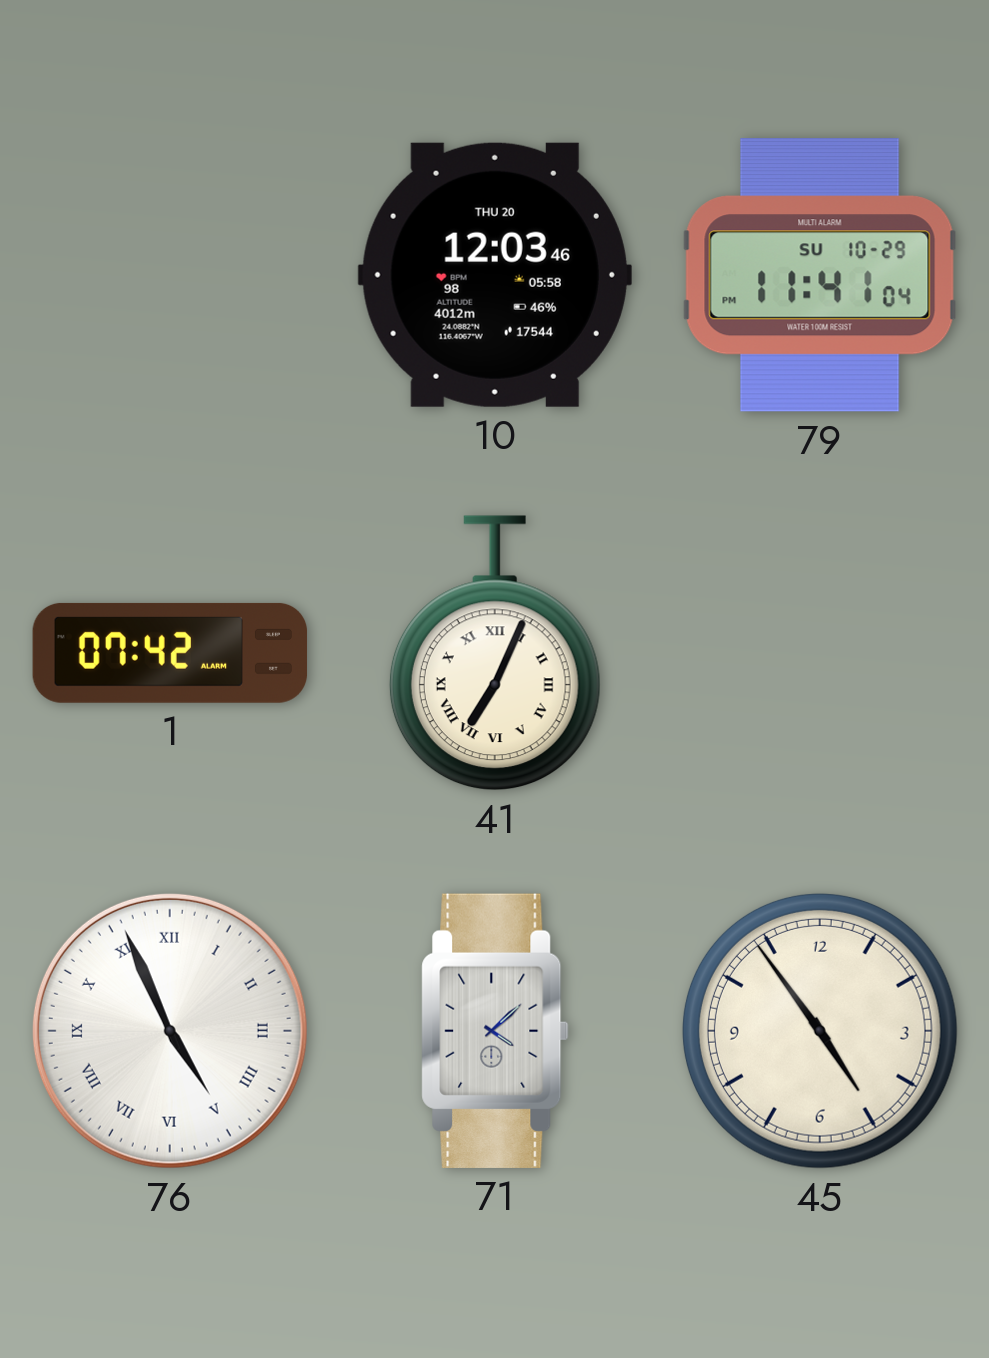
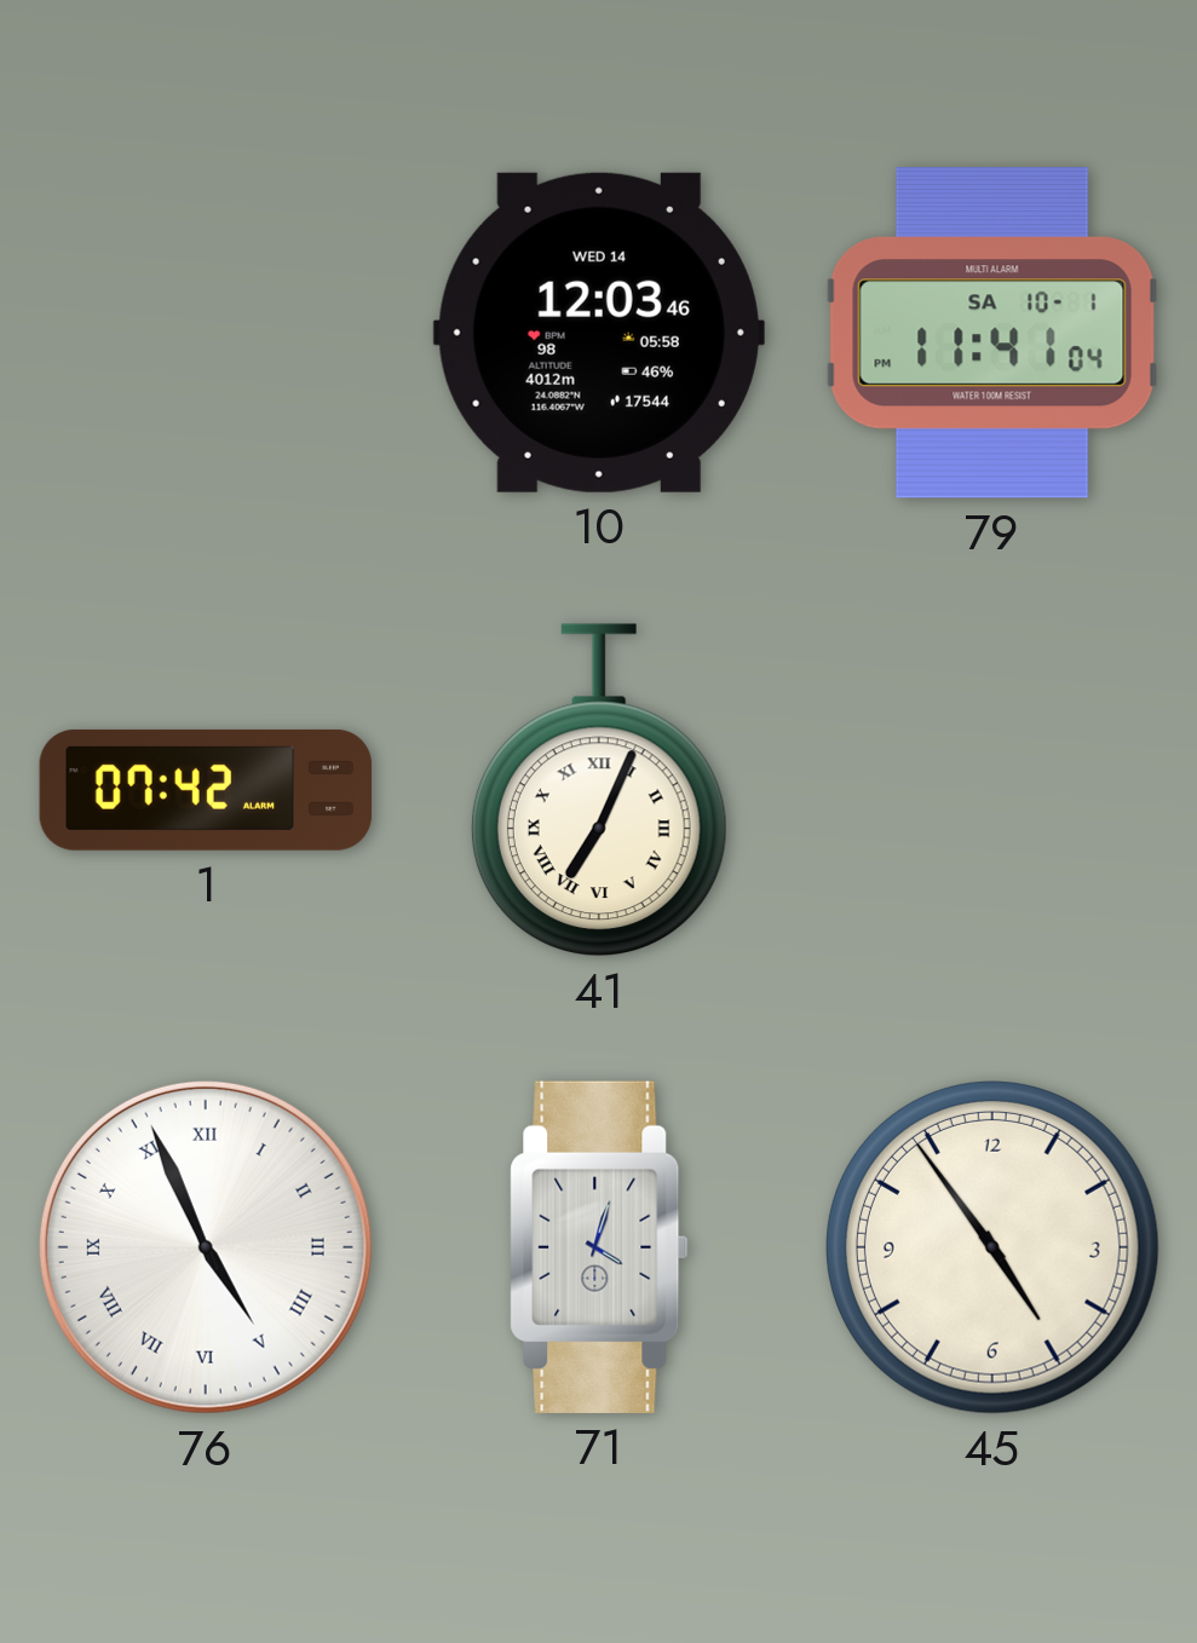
10 date: THU 20 -> WED 14
79 date: SU 10-29 -> SA 10-1
71: 4:08 -> 4:03
